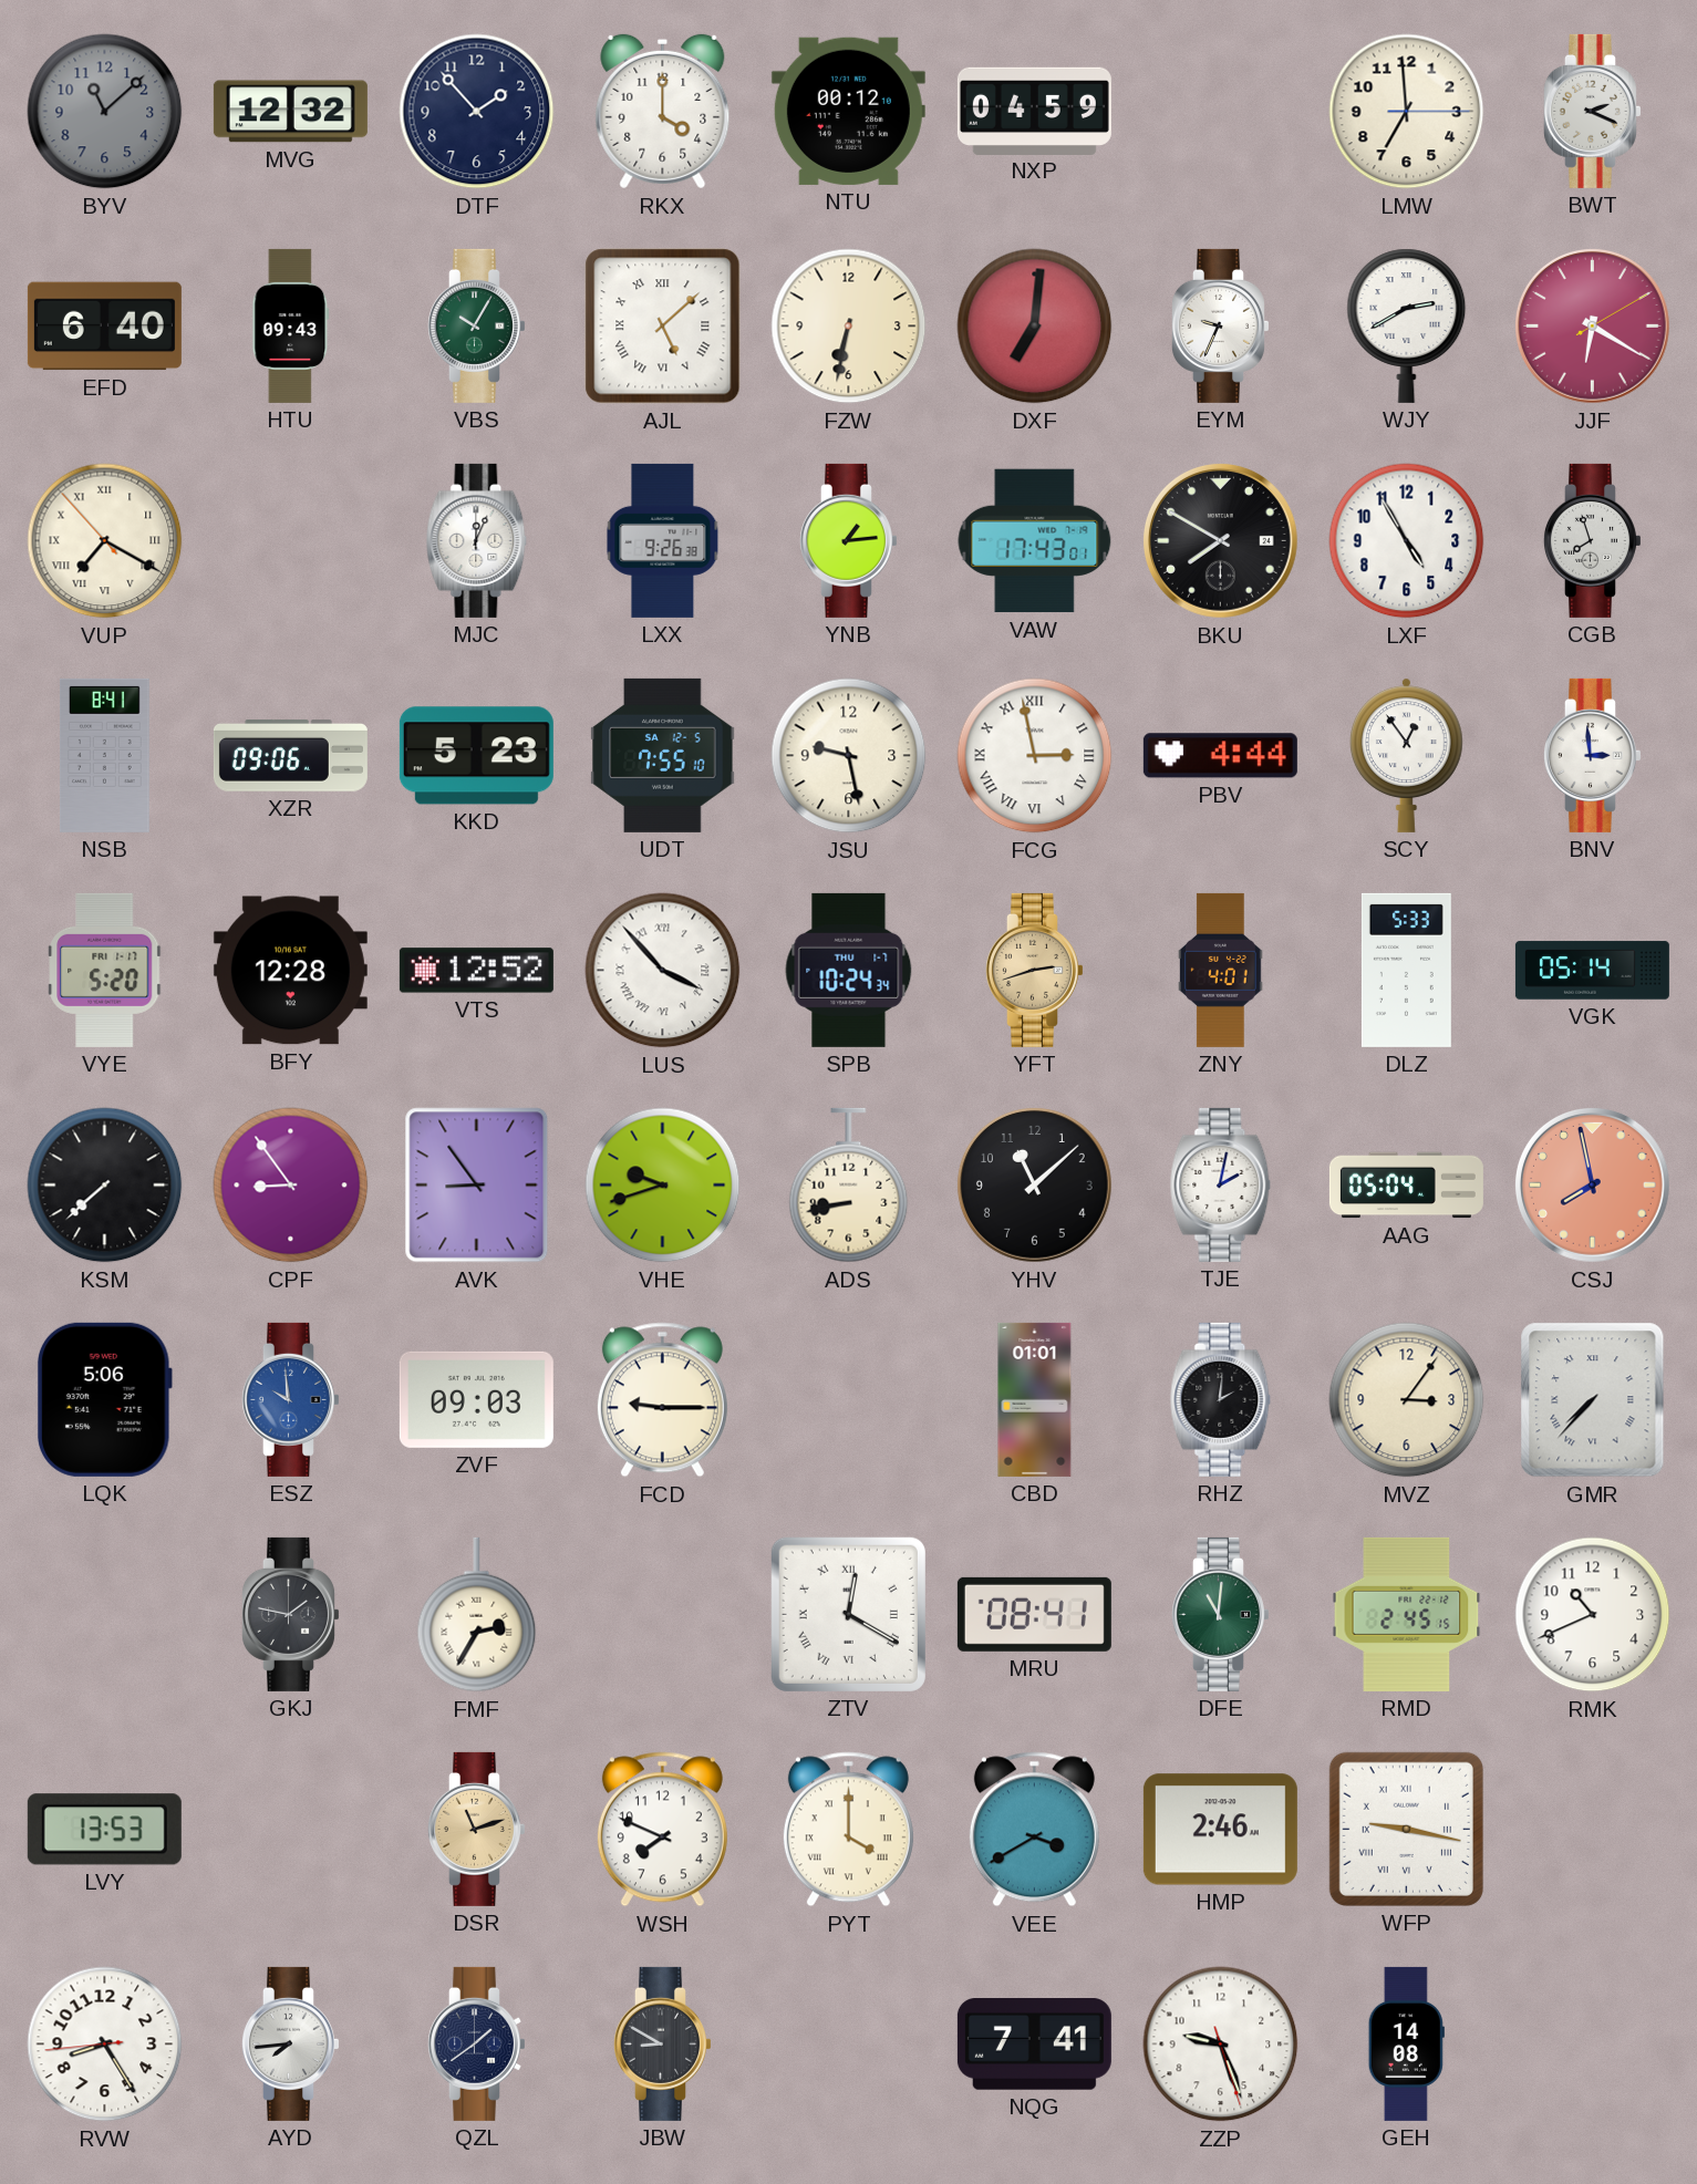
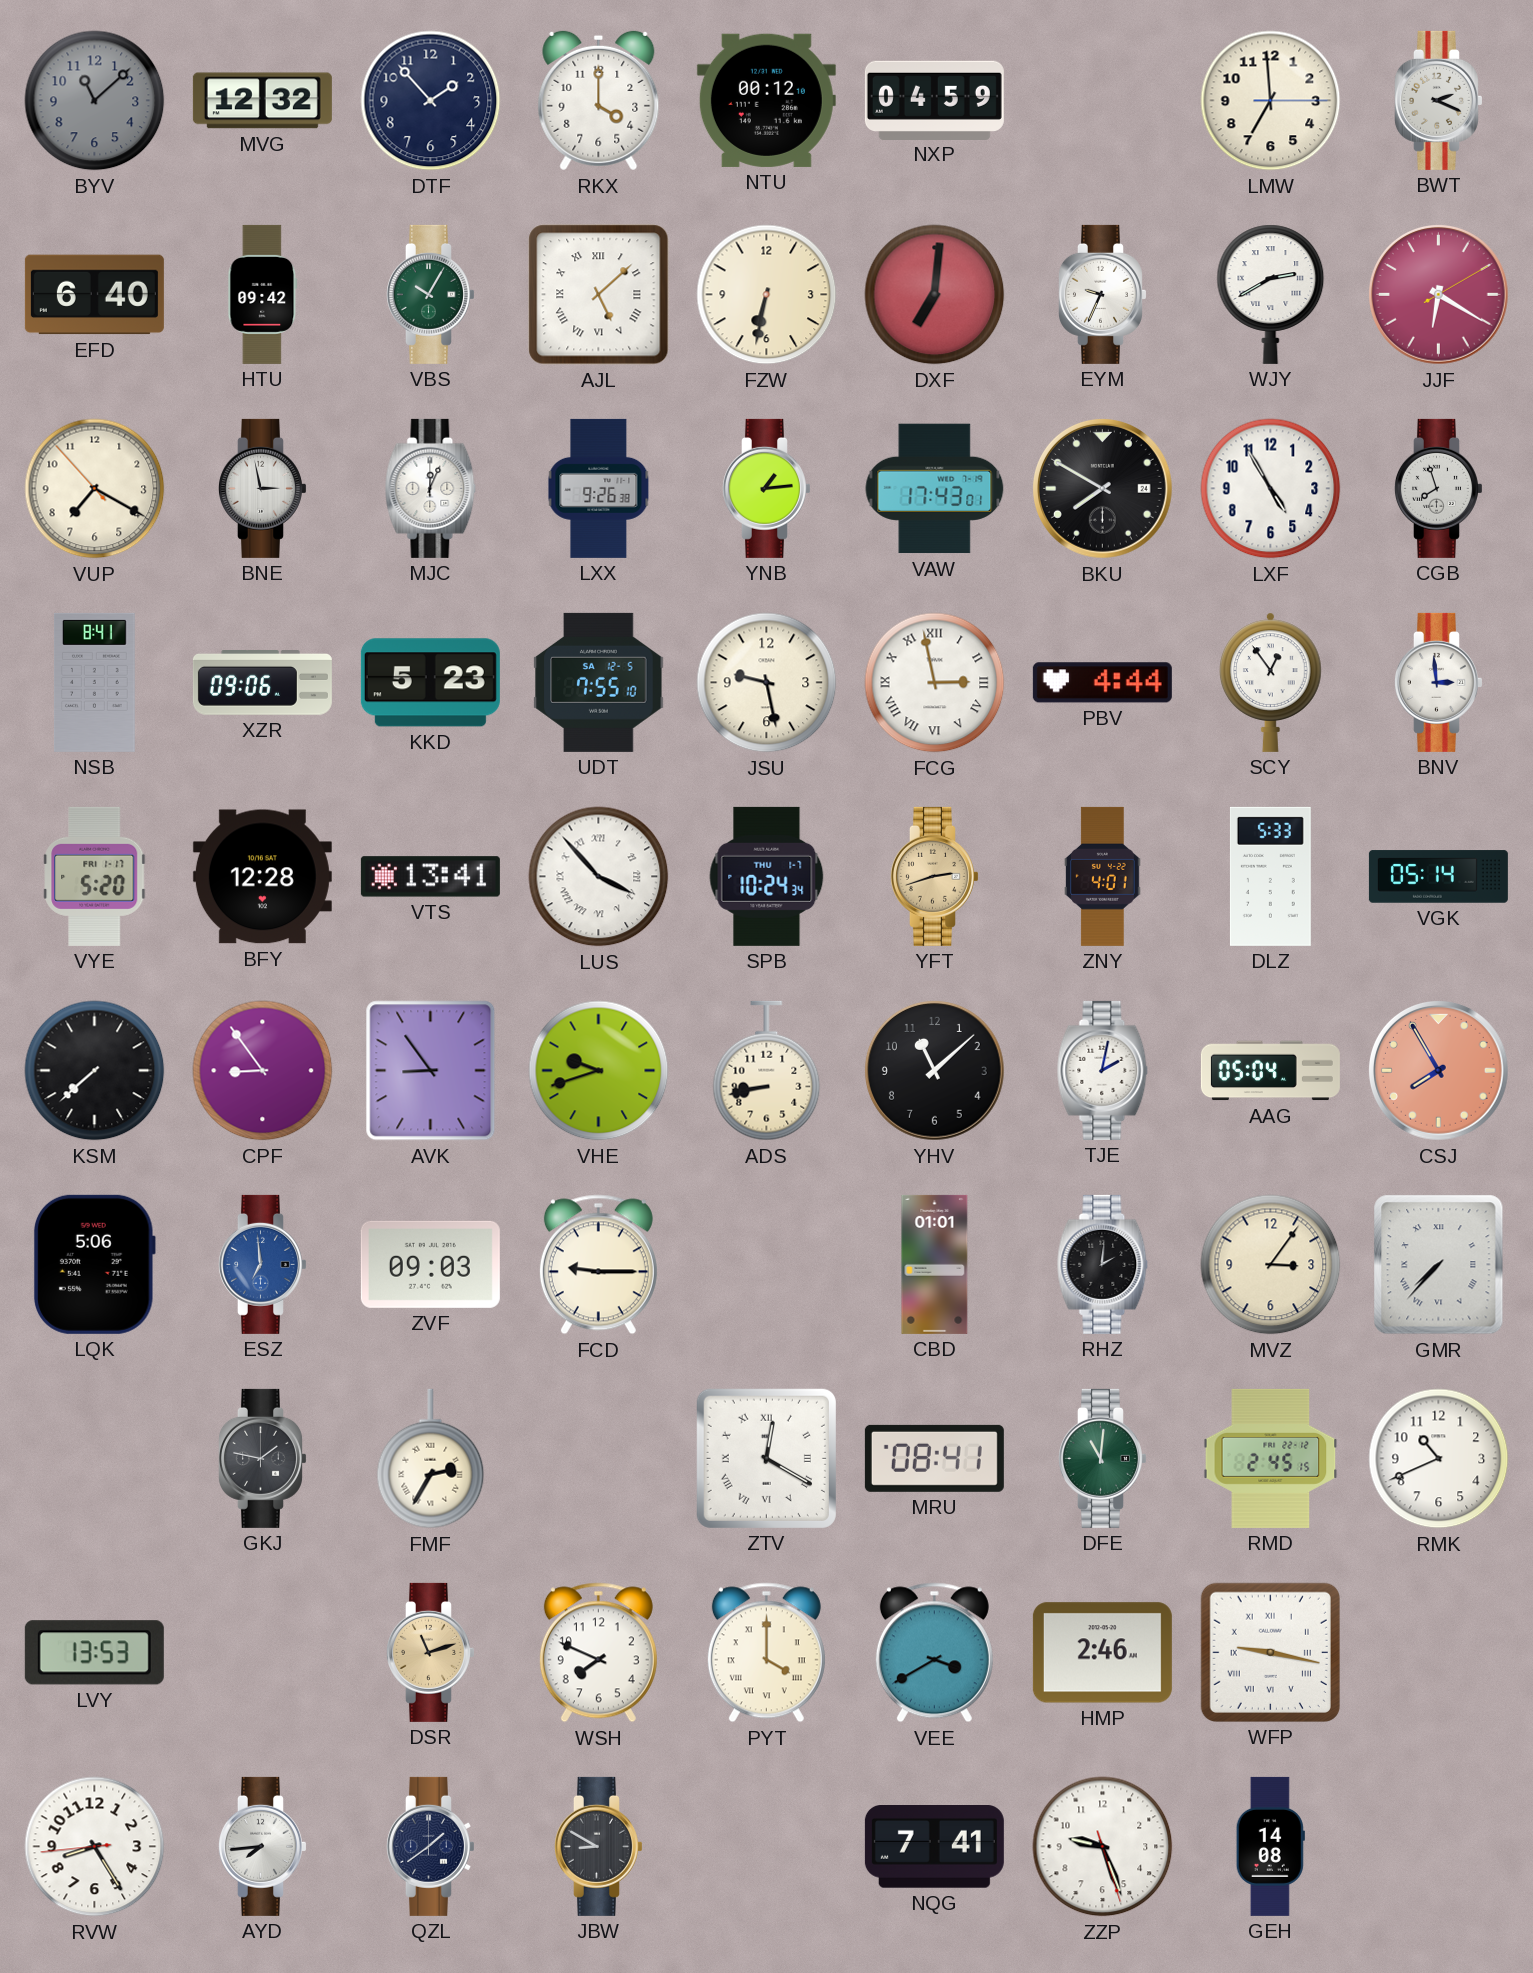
HTU: 09:43 -> 09:42
VUP numerals: Roman -> Arabic
BNE: none -> 2:58
VTS: 12:52 -> 13:41
CSJ: 7:58 -> 7:55
ESZ: 9:59 -> 6:59
